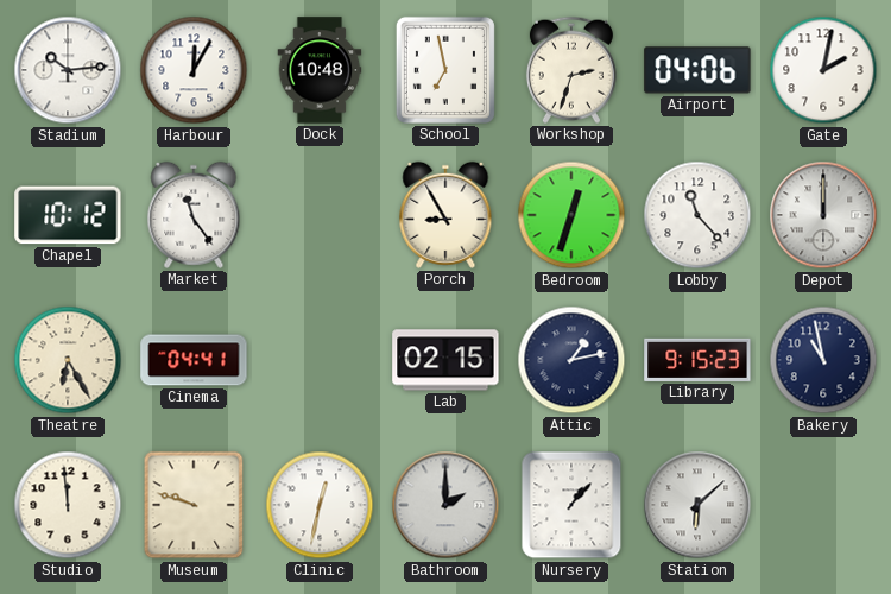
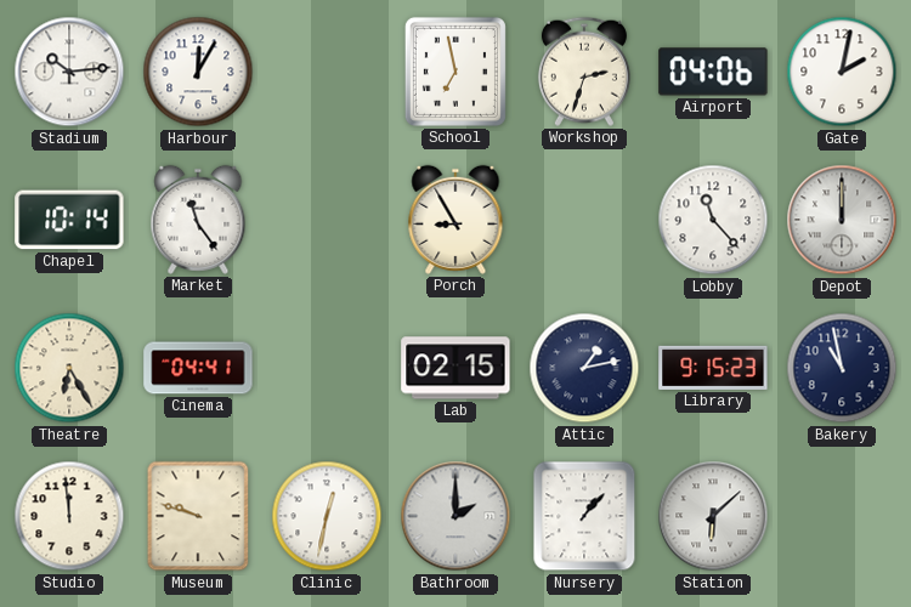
Dock: 10:48 -> none
Chapel: 10:12 -> 10:14
Bedroom: 12:33 -> none
